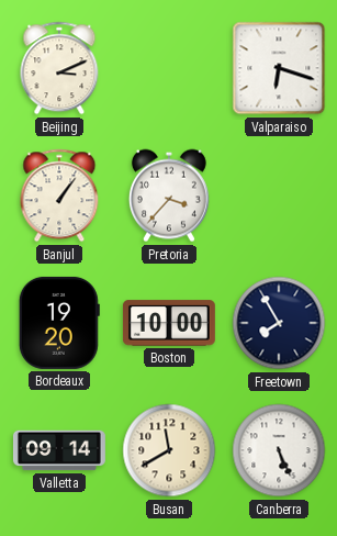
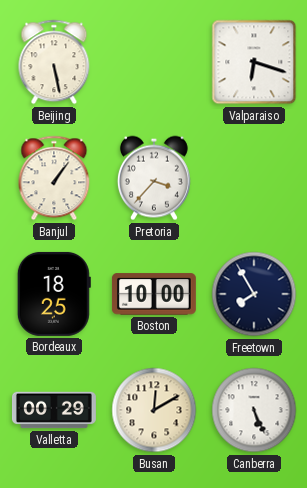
Beijing: 3:11 -> 5:28
Bordeaux: 19:20 -> 18:25
Valletta: 09:14 -> 00:29
Busan: 11:40 -> 12:10
